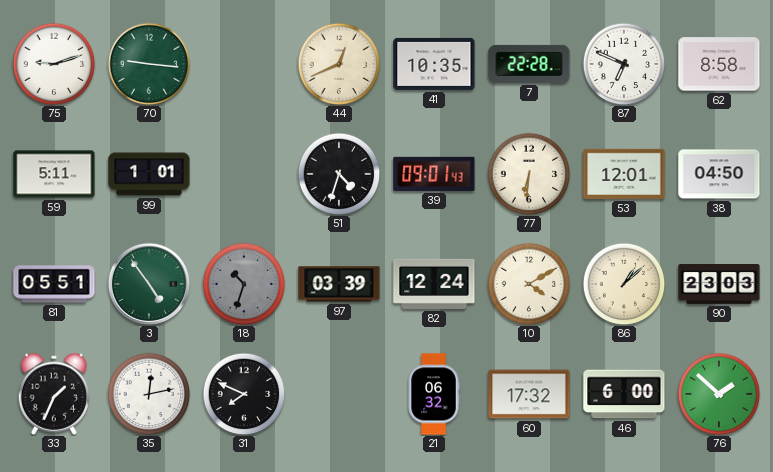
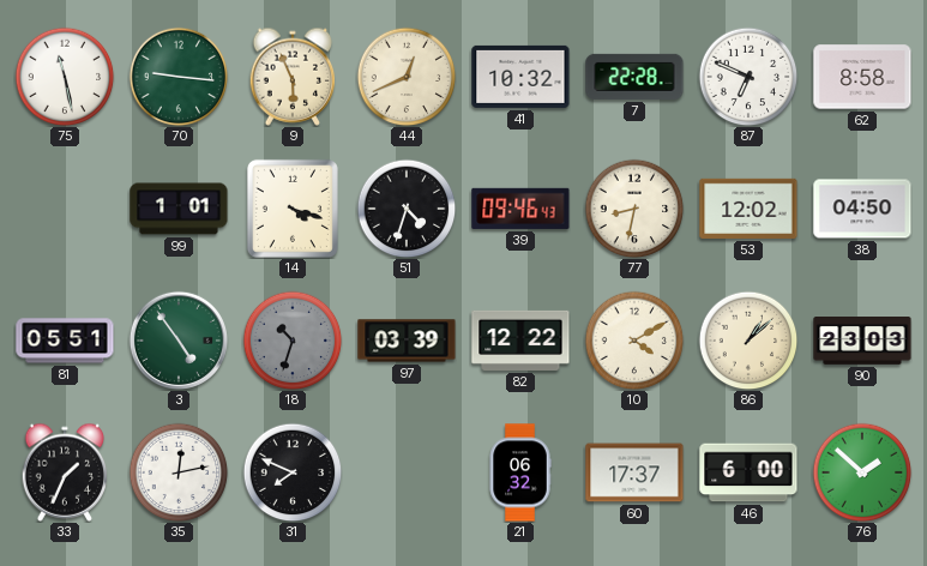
75: 9:12 -> 11:28
9: none -> 5:56
41: 10:35 -> 10:32
59: 5:11 -> none
14: none -> 4:18
39: 09:01 -> 09:46
77: 6:31 -> 8:32
53: 12:01 -> 12:02
82: 12:24 -> 12:22
60: 17:32 -> 17:37
